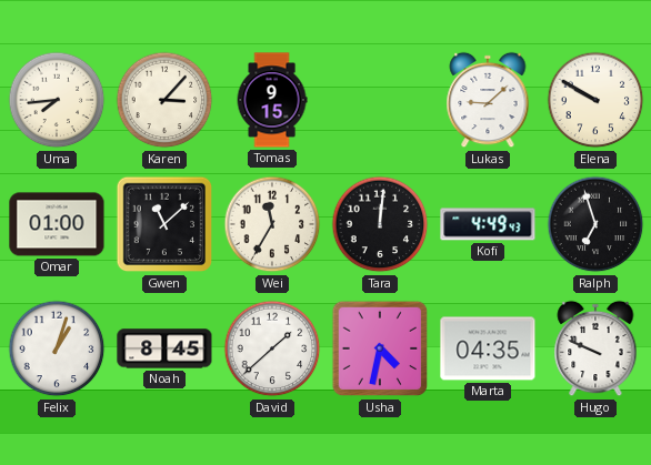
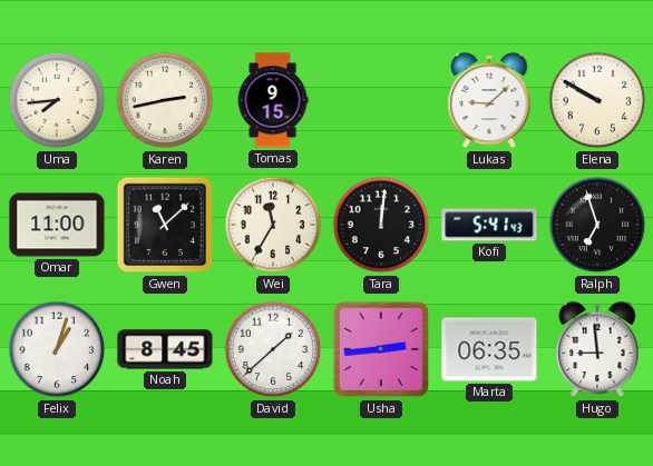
Karen: 3:07 -> 2:43
Omar: 01:00 -> 11:00
Kofi: 4:49 -> 5:41
Usha: 4:32 -> 2:44
Marta: 04:35 -> 06:35
Hugo: 9:49 -> 8:59
